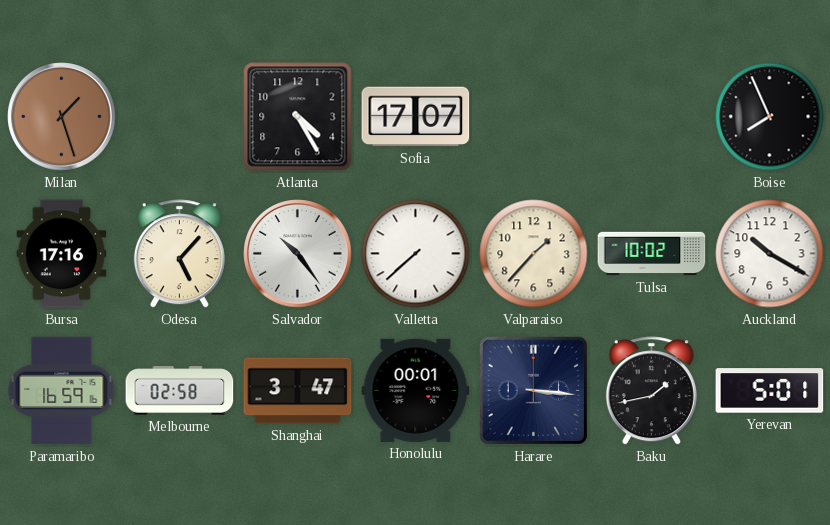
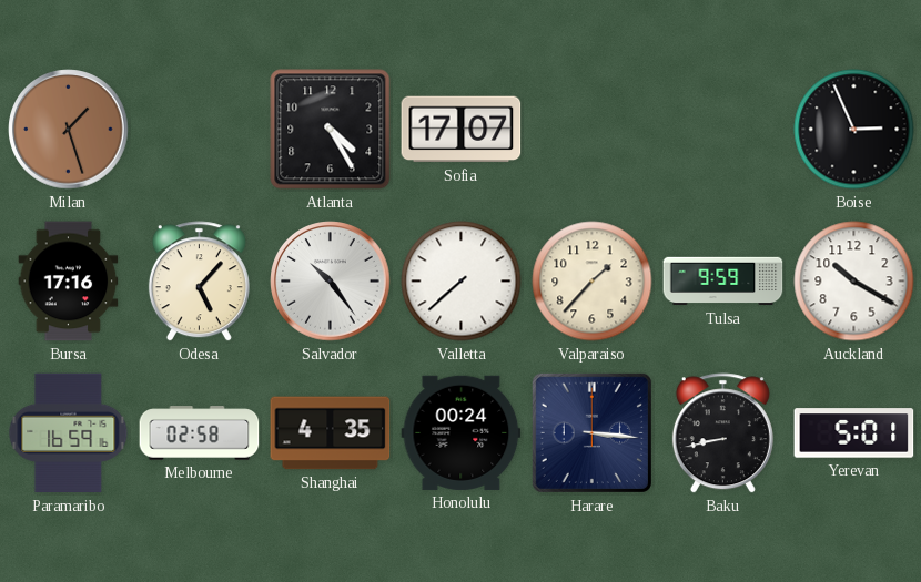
Boise: 7:56 -> 2:56
Tulsa: 10:02 -> 9:59
Shanghai: 3:47 -> 4:35
Honolulu: 00:01 -> 00:24
Baku: 1:43 -> 8:43
